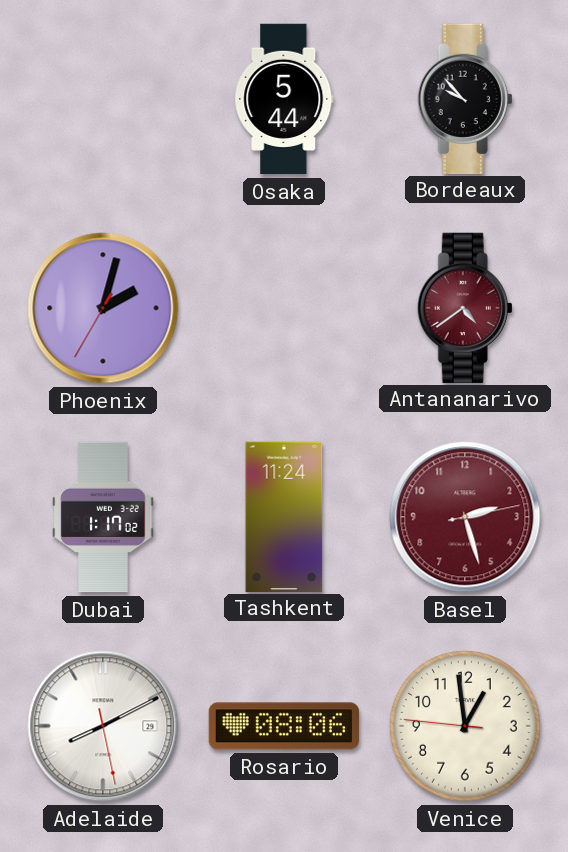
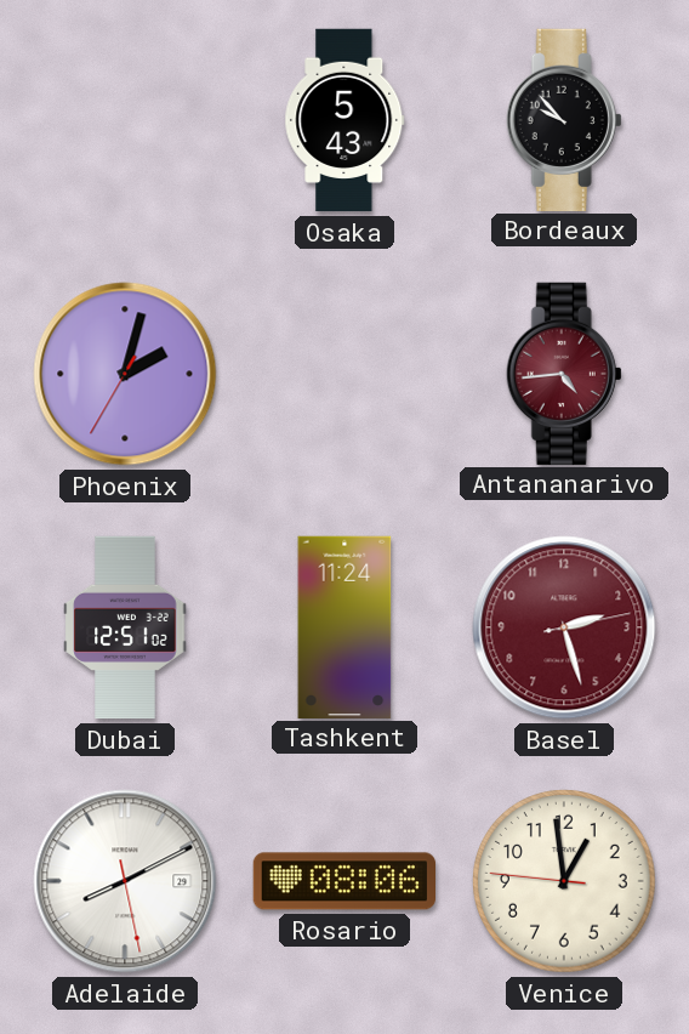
Osaka: 5:44 -> 5:43
Antananarivo: 4:39 -> 4:44
Dubai: 1:17 -> 12:51
